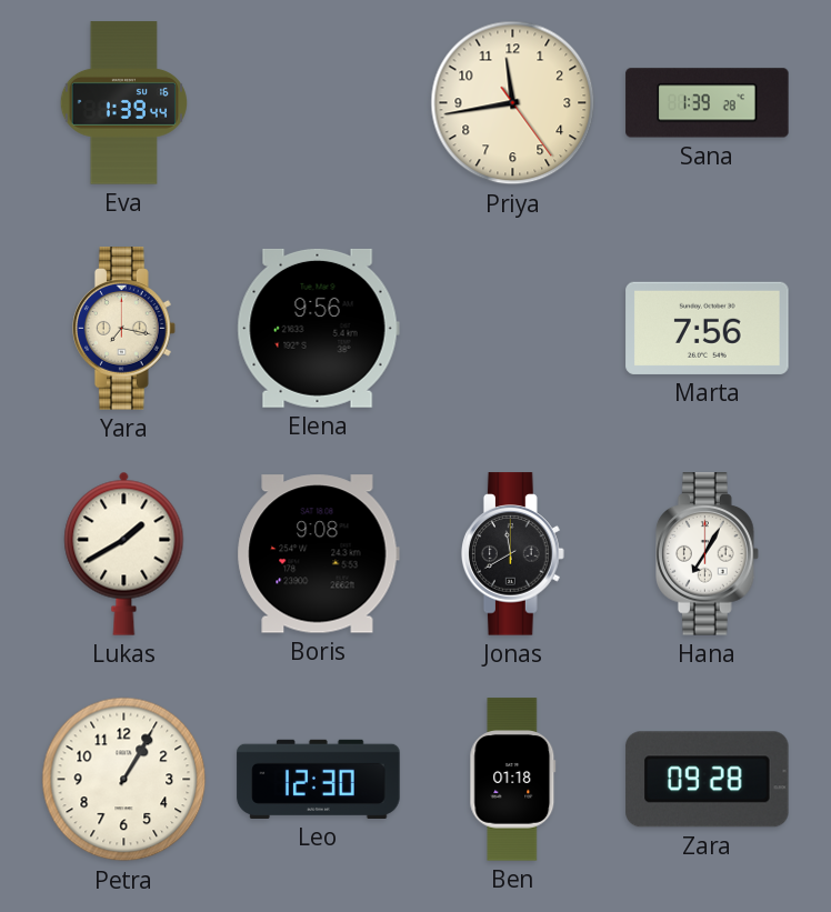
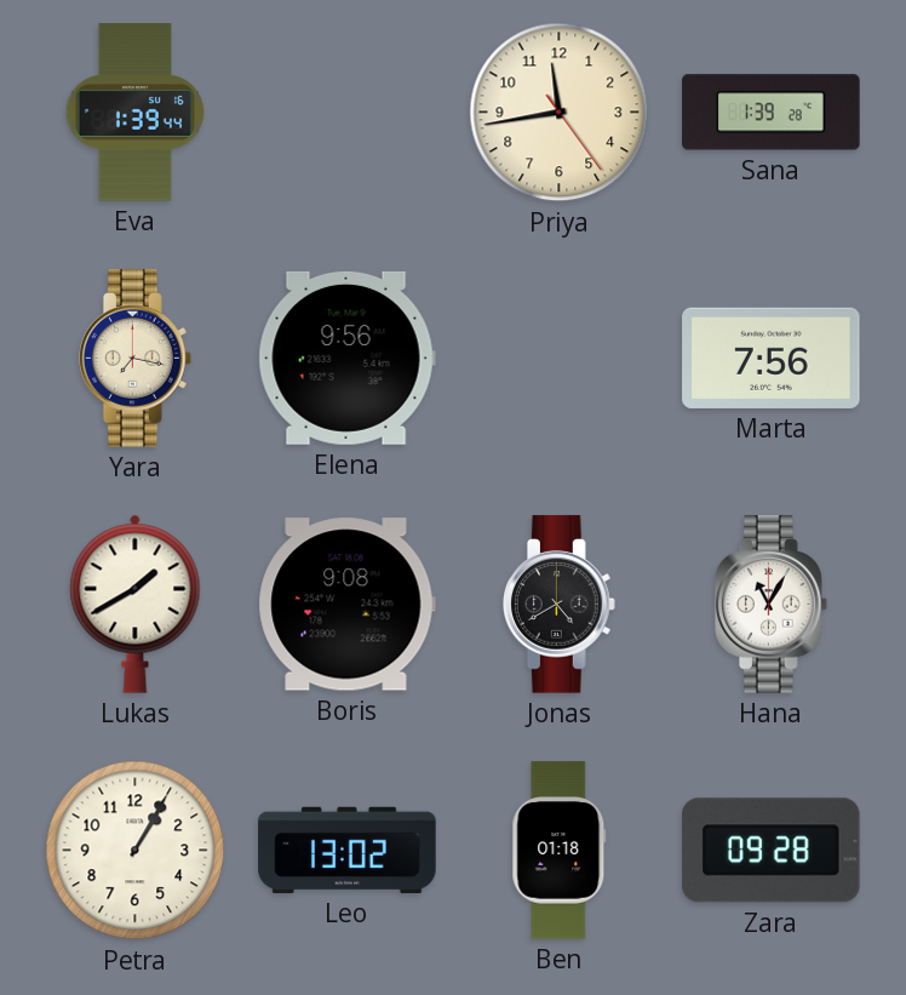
Jonas: 11:40 -> 4:40
Hana: 7:05 -> 11:05
Leo: 12:30 -> 13:02
